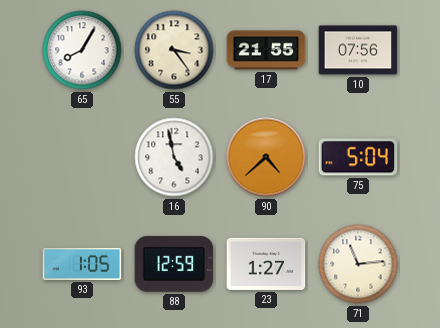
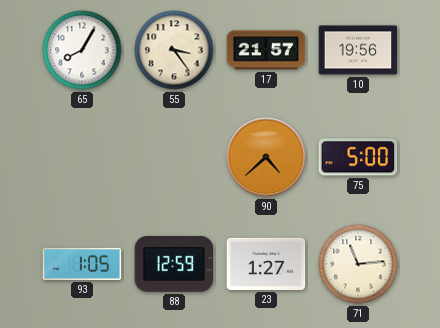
17: 21:55 -> 21:57
10: 07:56 -> 19:56
16: 4:58 -> none
75: 5:04 -> 5:00
